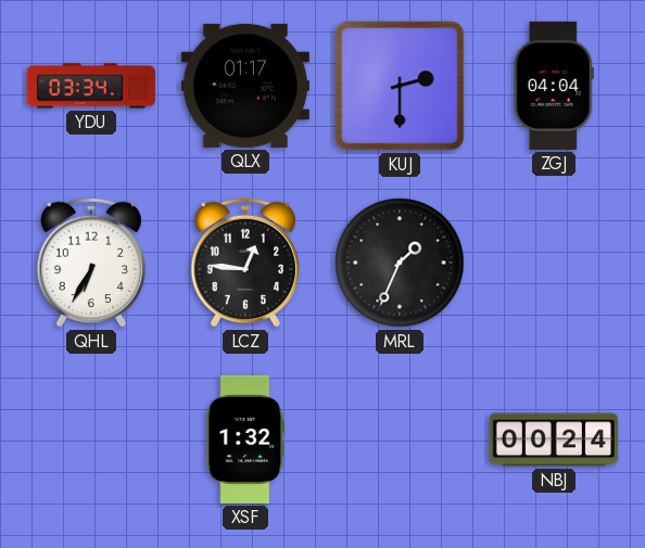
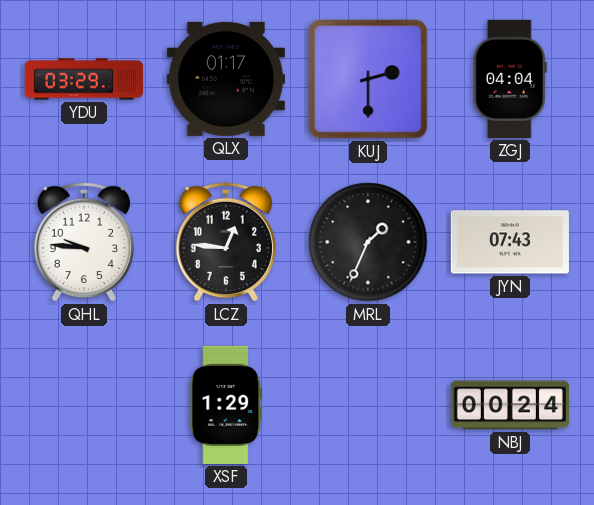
YDU: 03:34 -> 03:29
QHL: 6:35 -> 9:46
JYN: none -> 07:43
XSF: 1:32 -> 1:29
